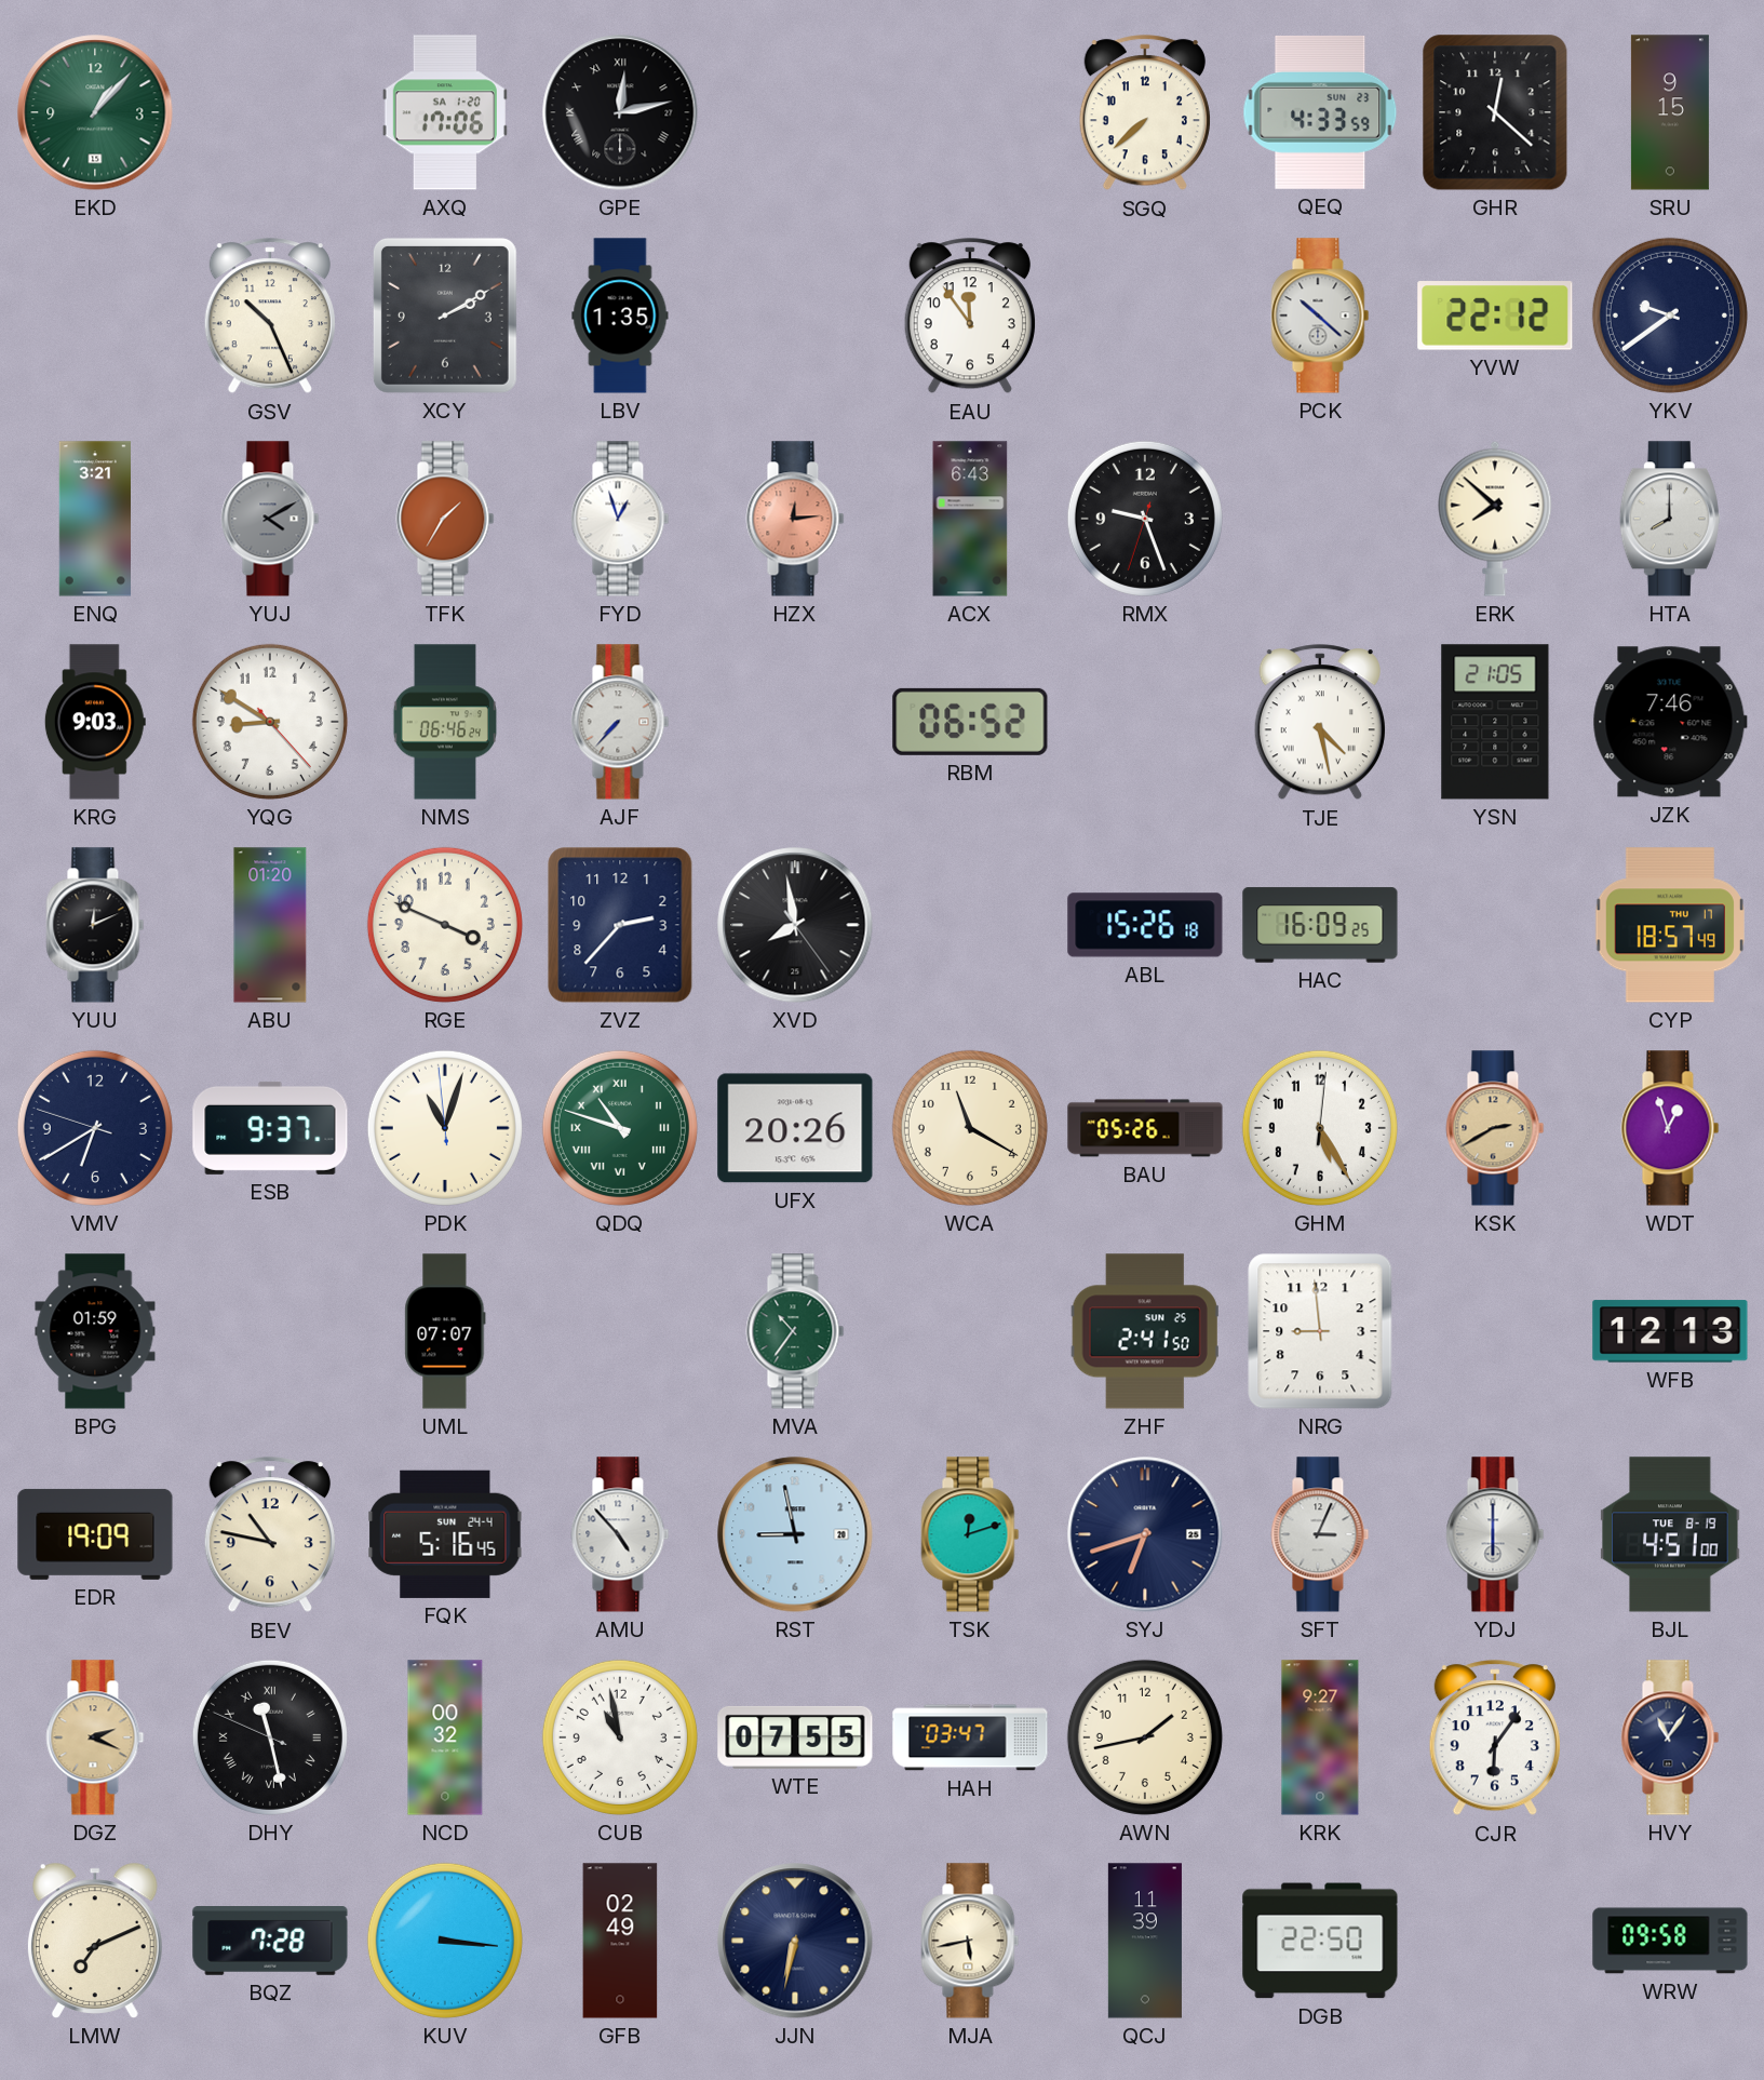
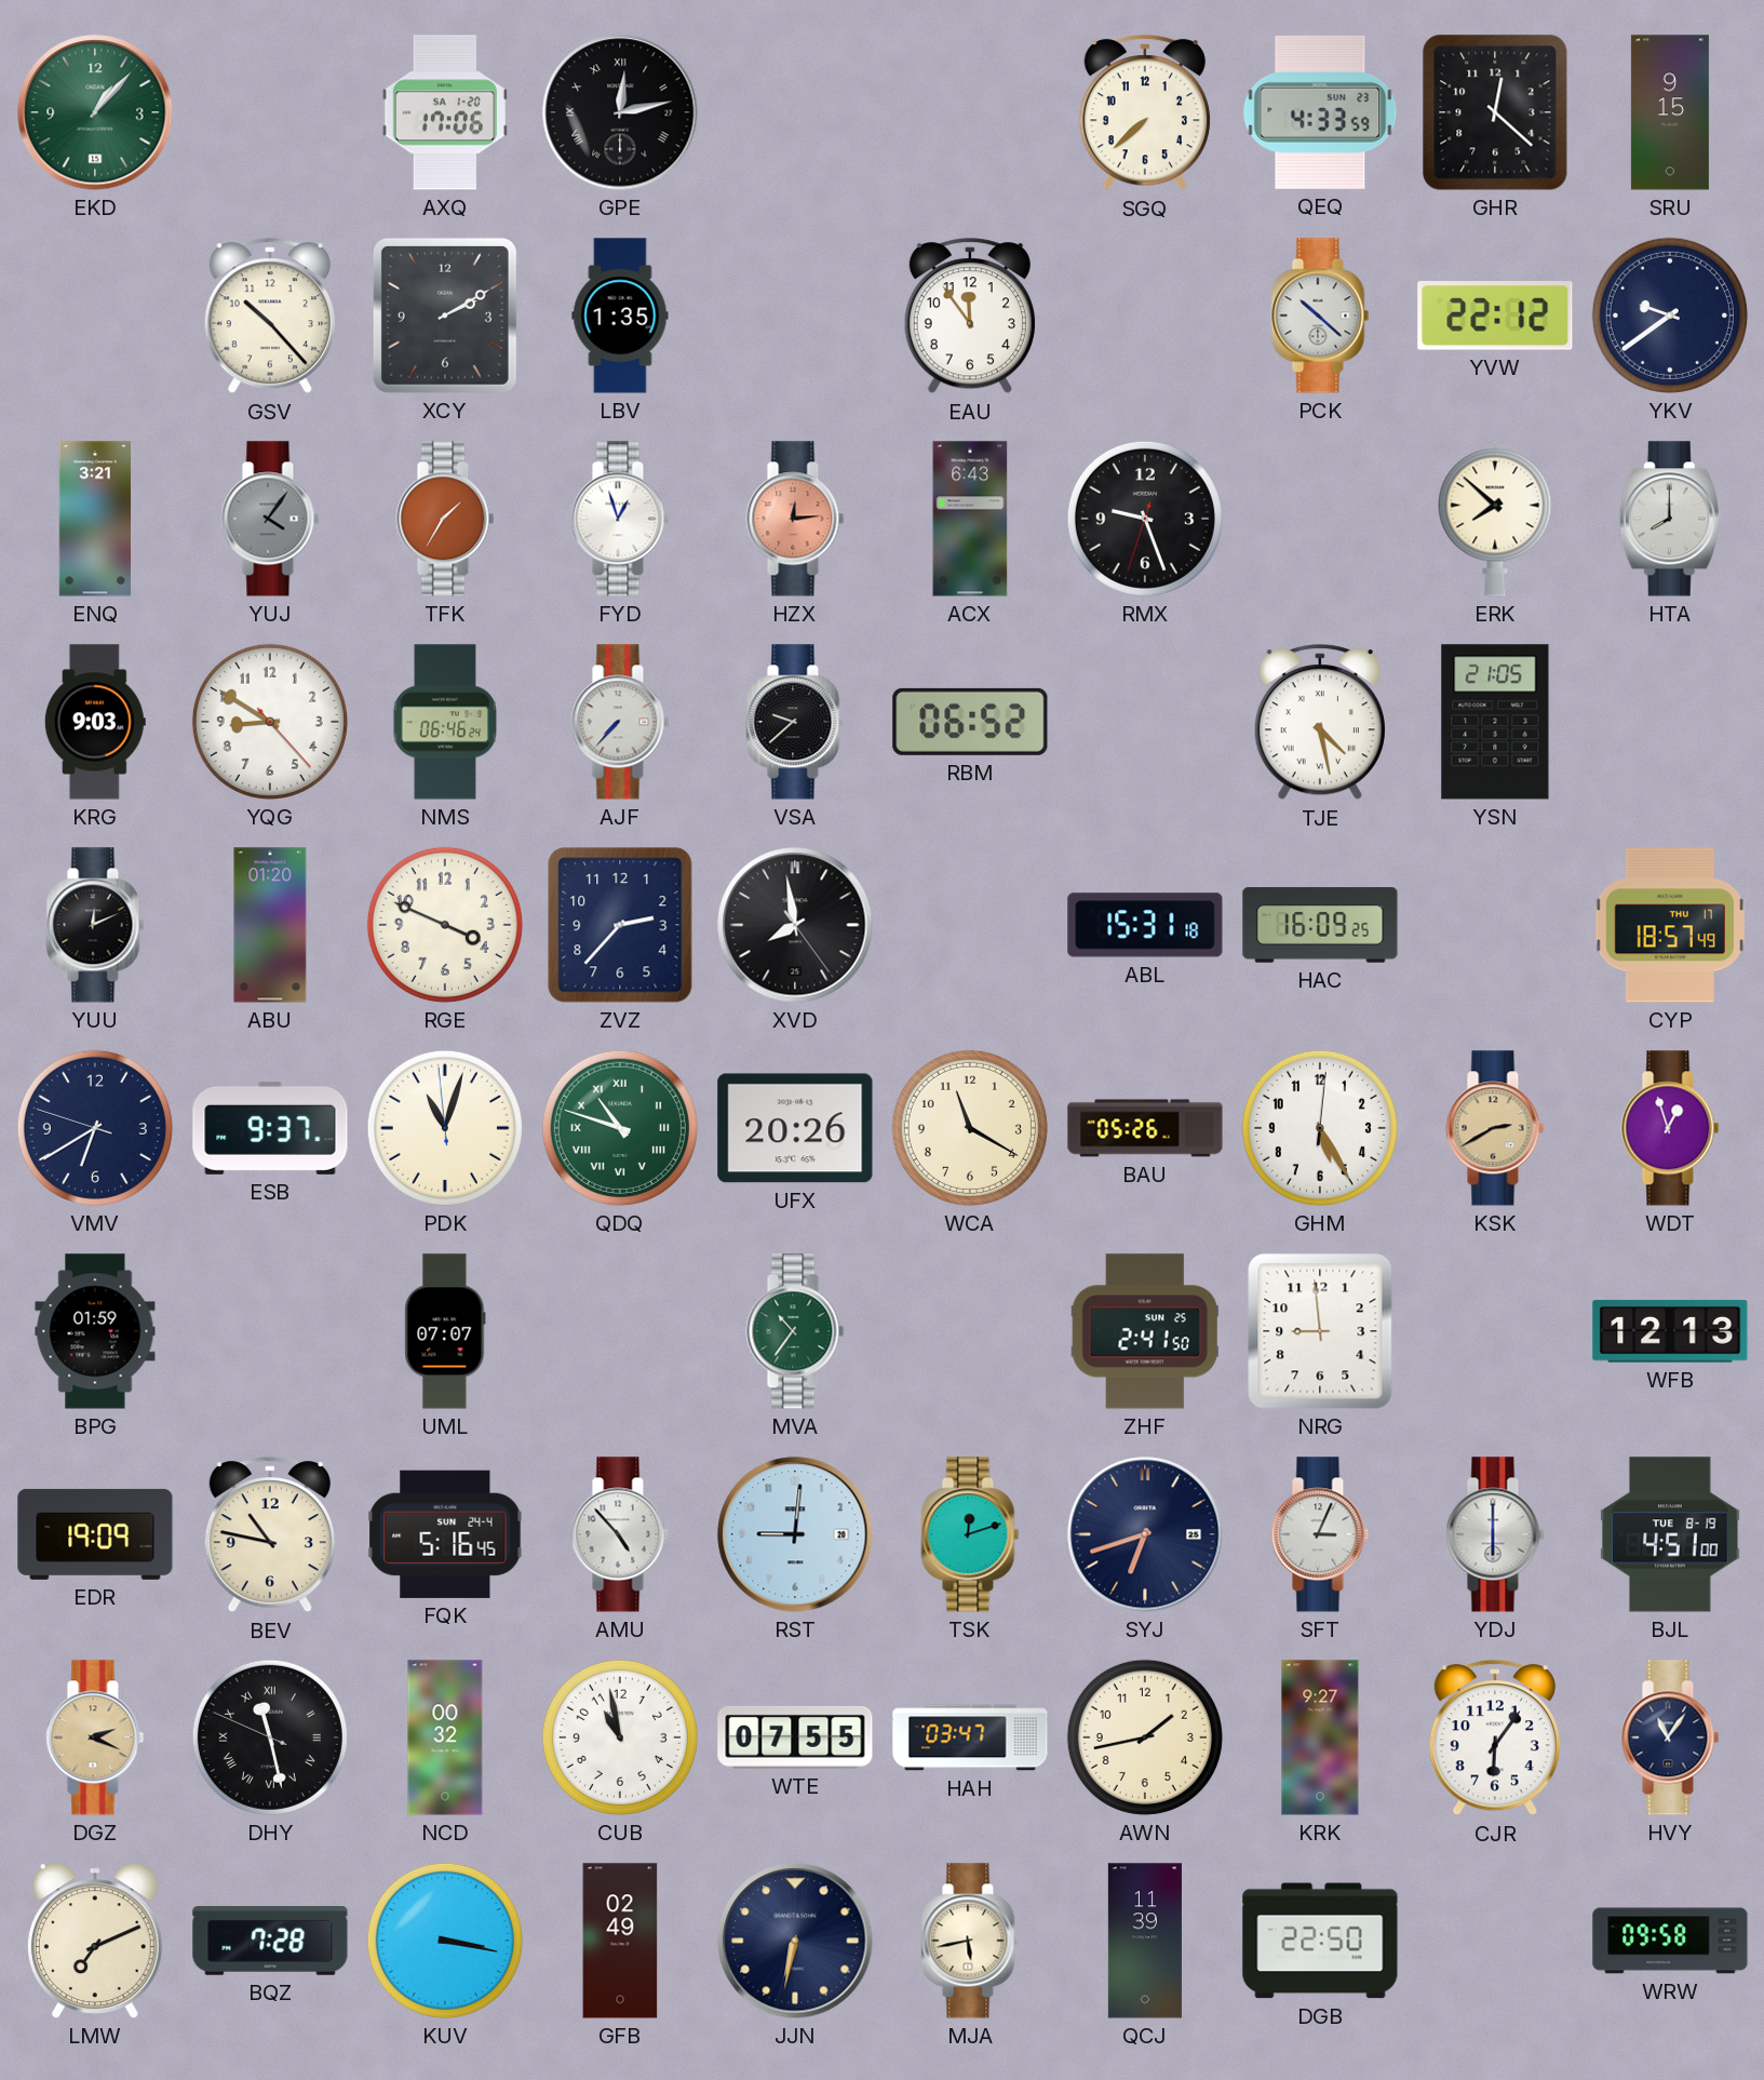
GSV: 10:26 -> 10:23
YUJ: 4:10 -> 4:06
VSA: none -> 9:38
JZK: 7:46 -> none
ABL: 15:26 -> 15:31
RST: 8:58 -> 9:01
KUV: 3:16 -> 3:17
